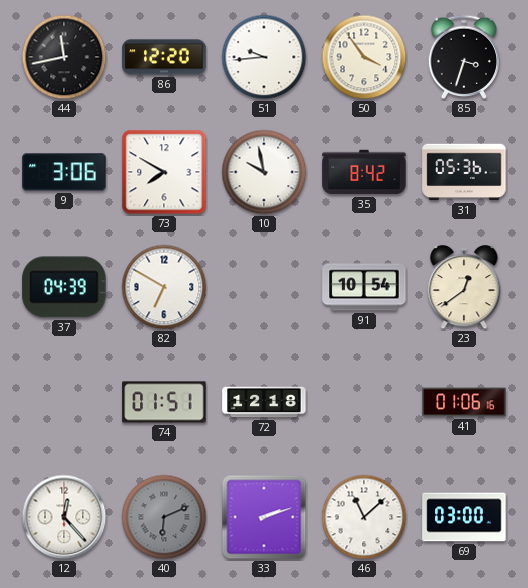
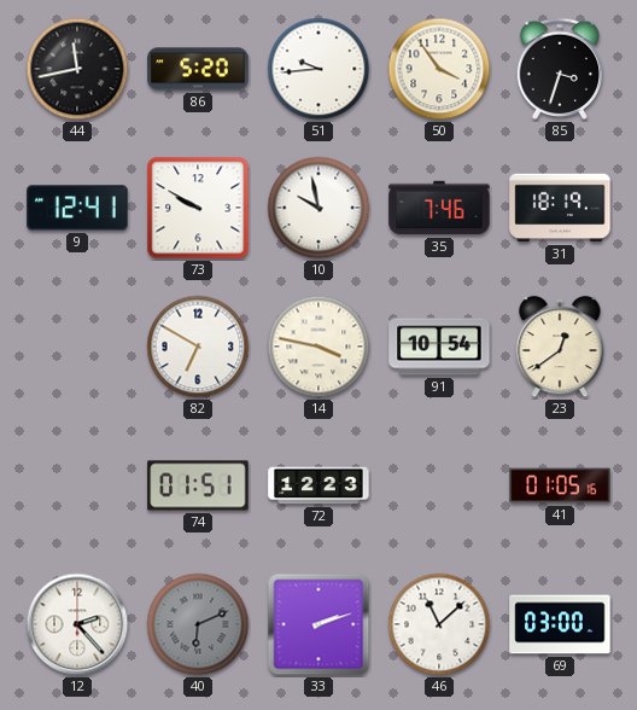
86: 12:20 -> 5:20
9: 3:06 -> 12:41
73: 7:50 -> 9:50
35: 8:42 -> 7:46
31: 05:36 -> 18:19
37: 04:39 -> none
14: none -> 3:47
72: 12:18 -> 12:23
41: 01:06 -> 01:05
12: 12:23 -> 2:23
